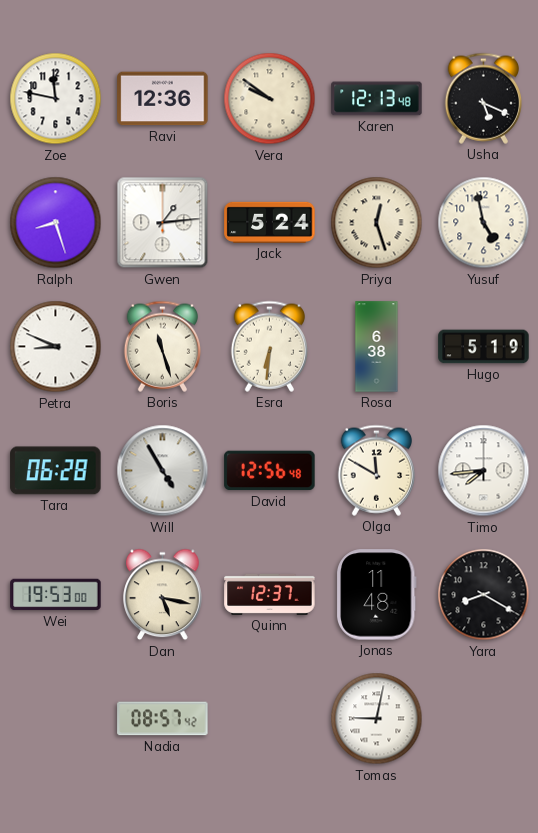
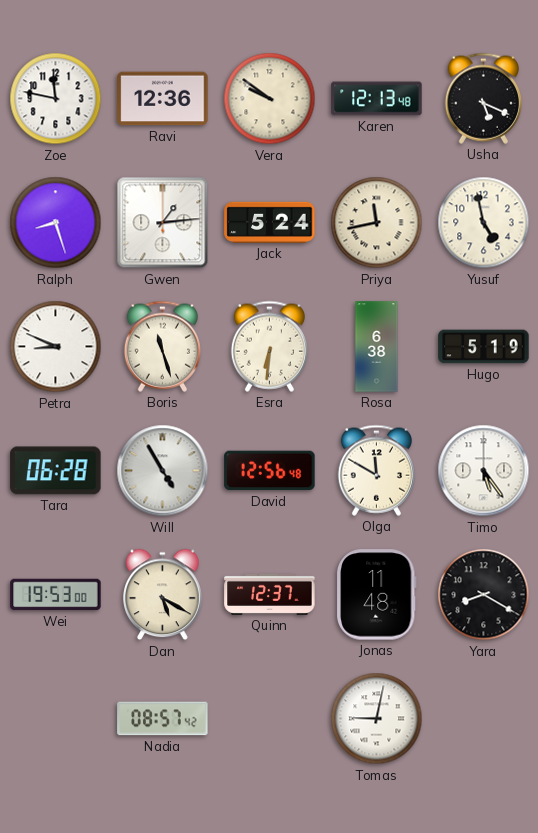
Priya: 12:27 -> 11:43
Timo: 7:44 -> 5:24
Dan: 5:17 -> 5:20
